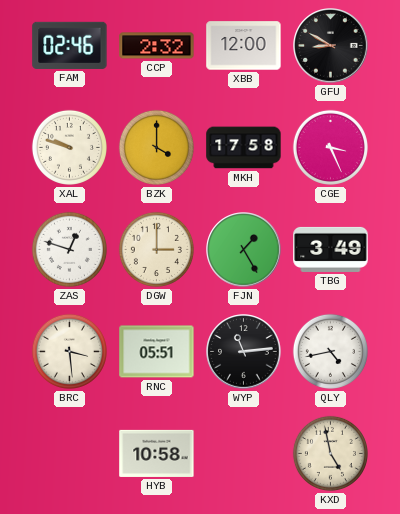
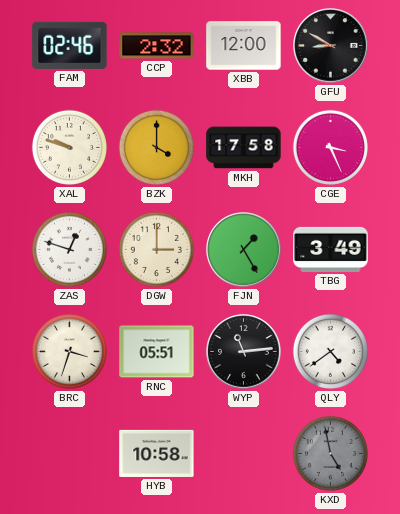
BRC: 3:29 -> 3:33
QLY: 4:43 -> 4:39
KXD dial: cream -> grey
